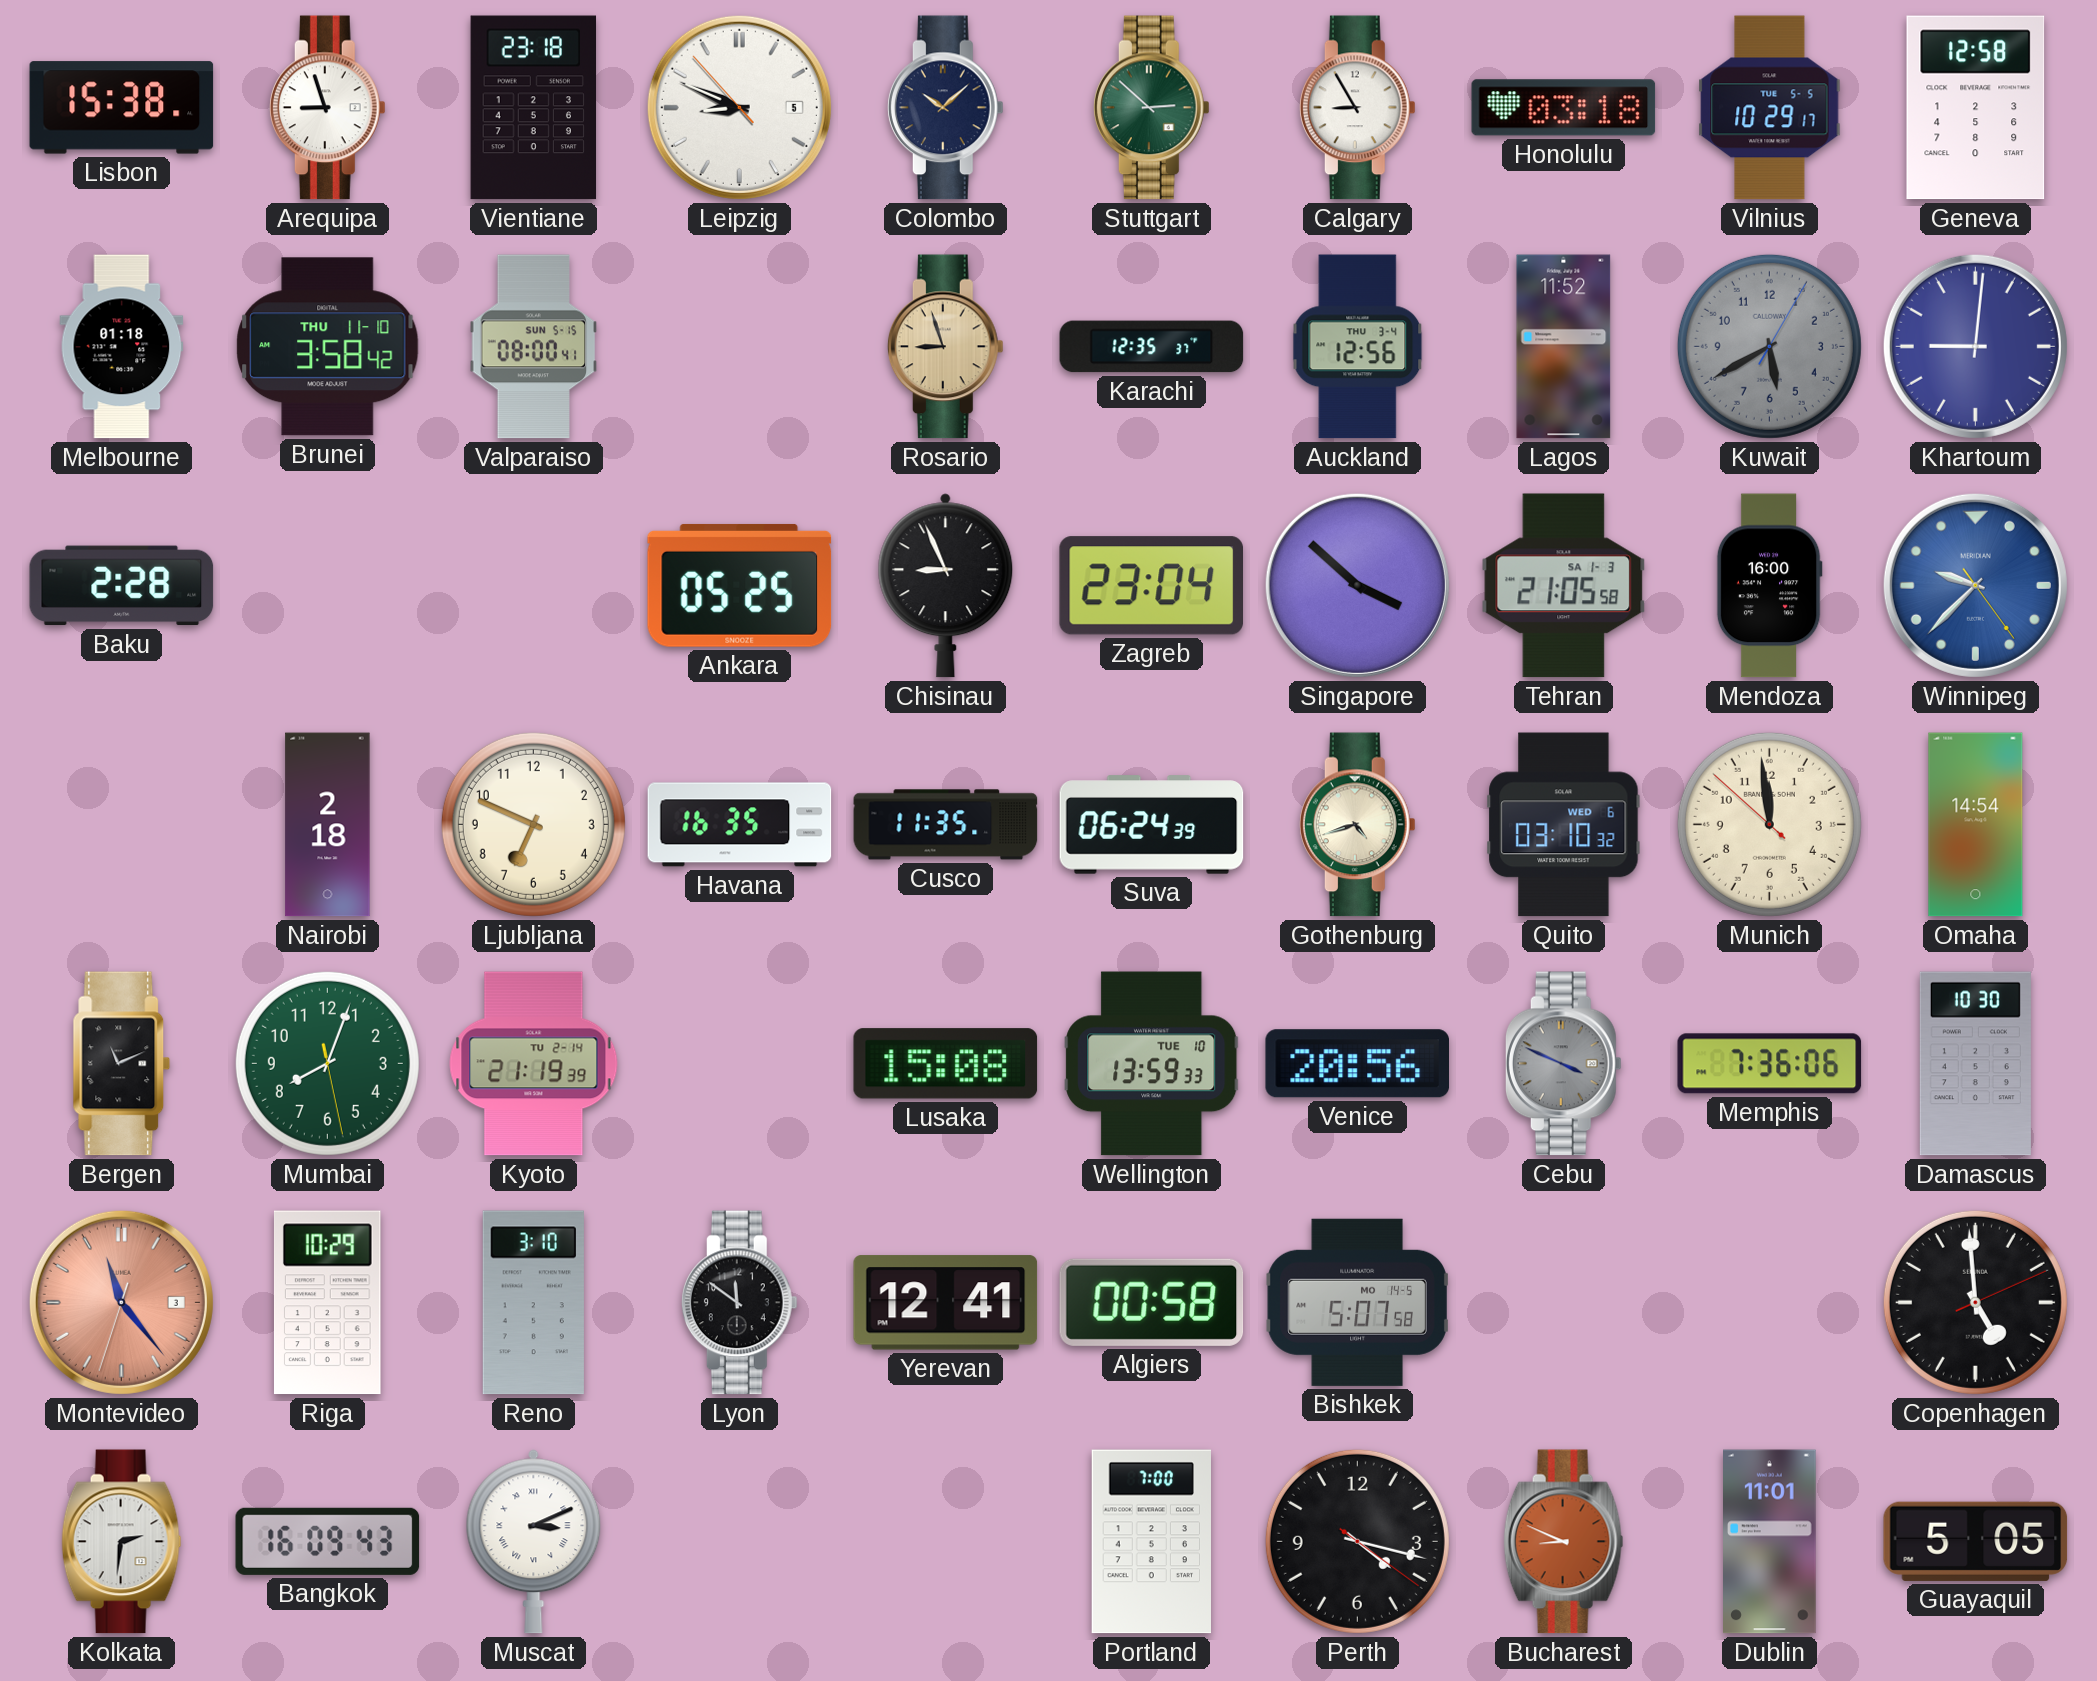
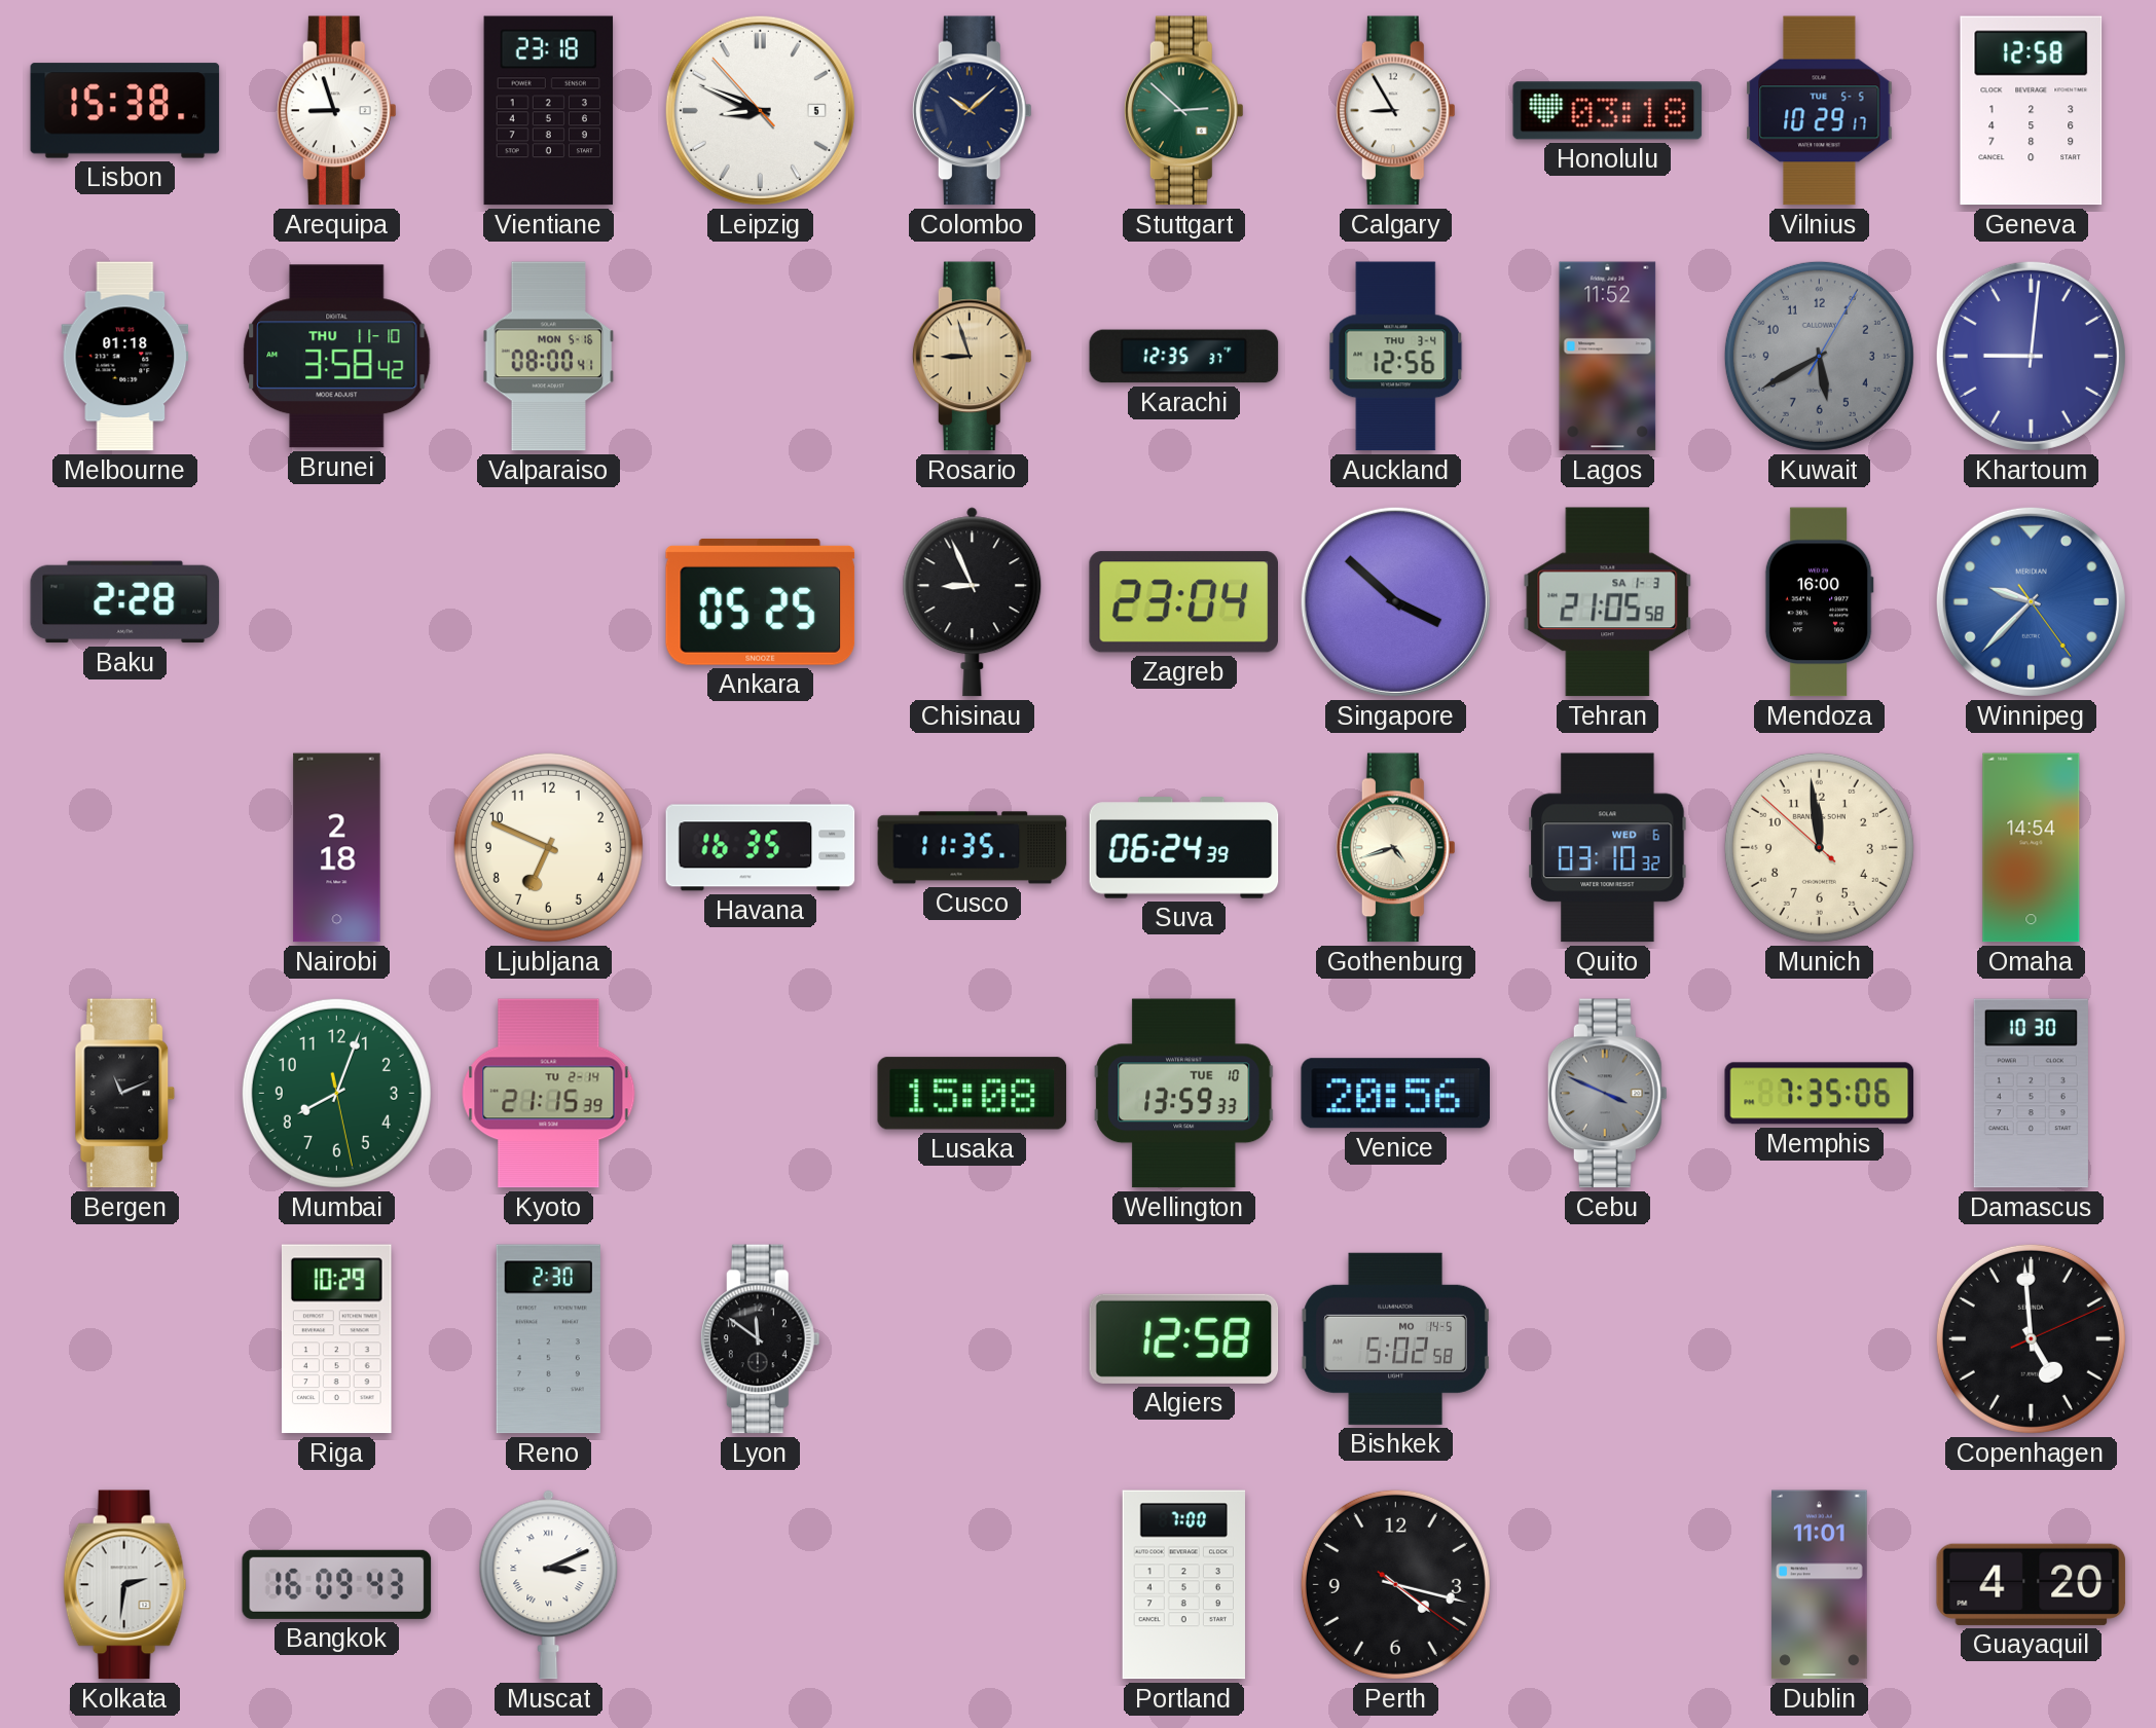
Valparaiso date: SUN 5-15 -> MON 5-16
Kyoto: 21:19 -> 21:15
Memphis: 7:36 -> 7:35
Montevideo: 11:23 -> none
Reno: 3:10 -> 2:30
Yerevan: 12:41 -> none
Algiers: 00:58 -> 12:58
Bishkek: 5:07 -> 5:02
Bucharest: 8:49 -> none
Guayaquil: 5:05 -> 4:20
